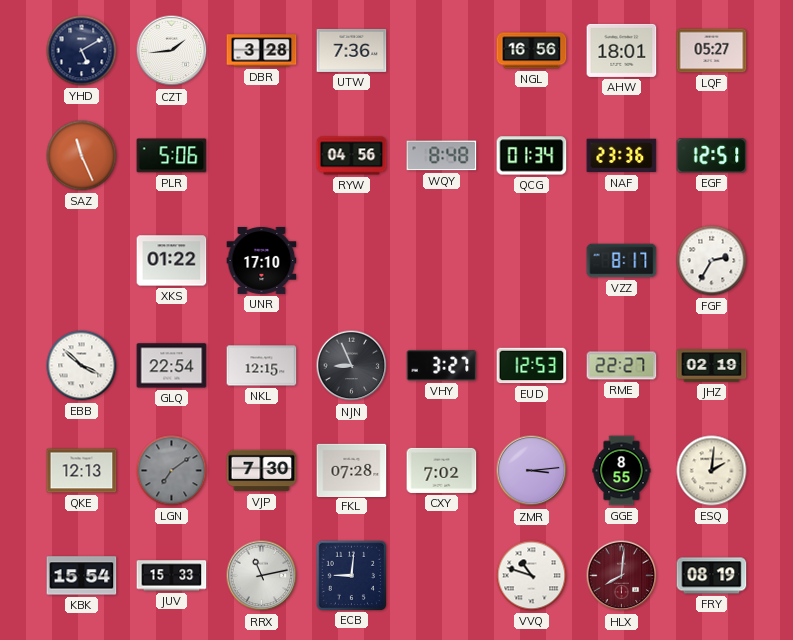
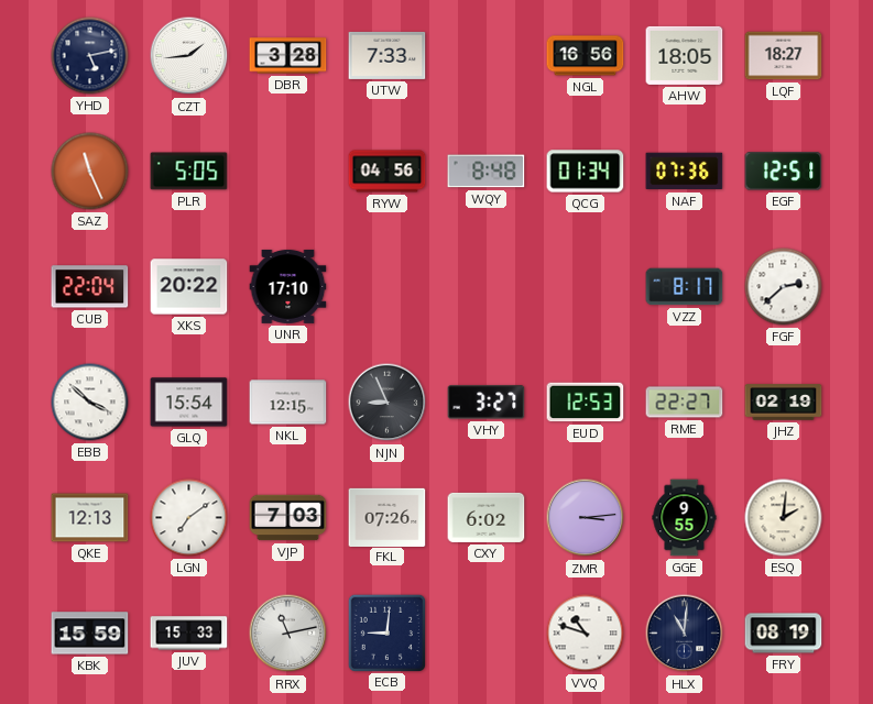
YHD: 5:10 -> 5:13
UTW: 7:36 -> 7:33
AHW: 18:01 -> 18:05
LQF: 05:27 -> 18:27
PLR: 5:06 -> 5:05
NAF: 23:36 -> 07:36
CUB: none -> 22:04
XKS: 01:22 -> 20:22
FGF: 2:35 -> 2:38
GLQ: 22:54 -> 15:54
LGN dial: grey -> white
VJP: 7:30 -> 7:03
FKL: 07:28 -> 07:26
CXY: 7:02 -> 6:02
GGE: 8:55 -> 9:55
KBK: 15:54 -> 15:59
HLX: 8:01 -> 11:01
HLX dial: burgundy -> navy
